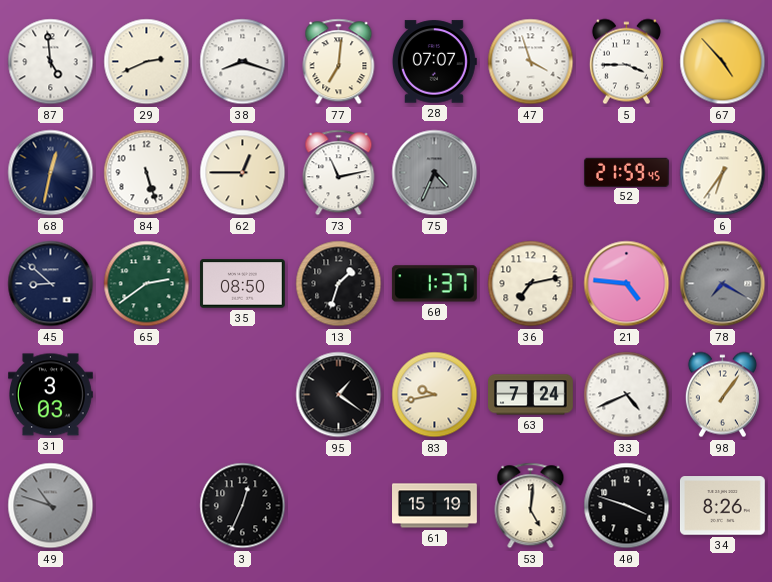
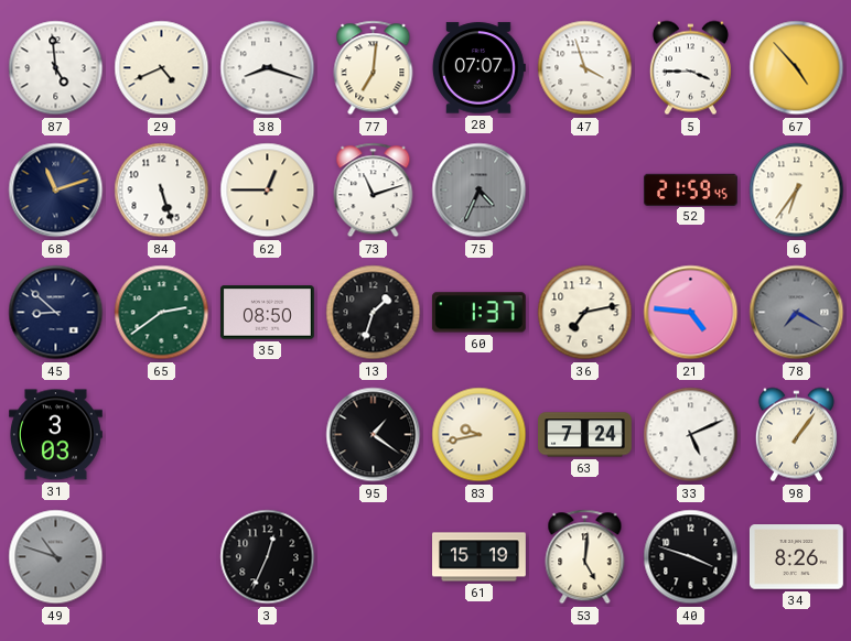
29: 2:41 -> 4:41
68: 12:32 -> 11:12
73: 11:13 -> 11:12
33: 4:41 -> 5:11
